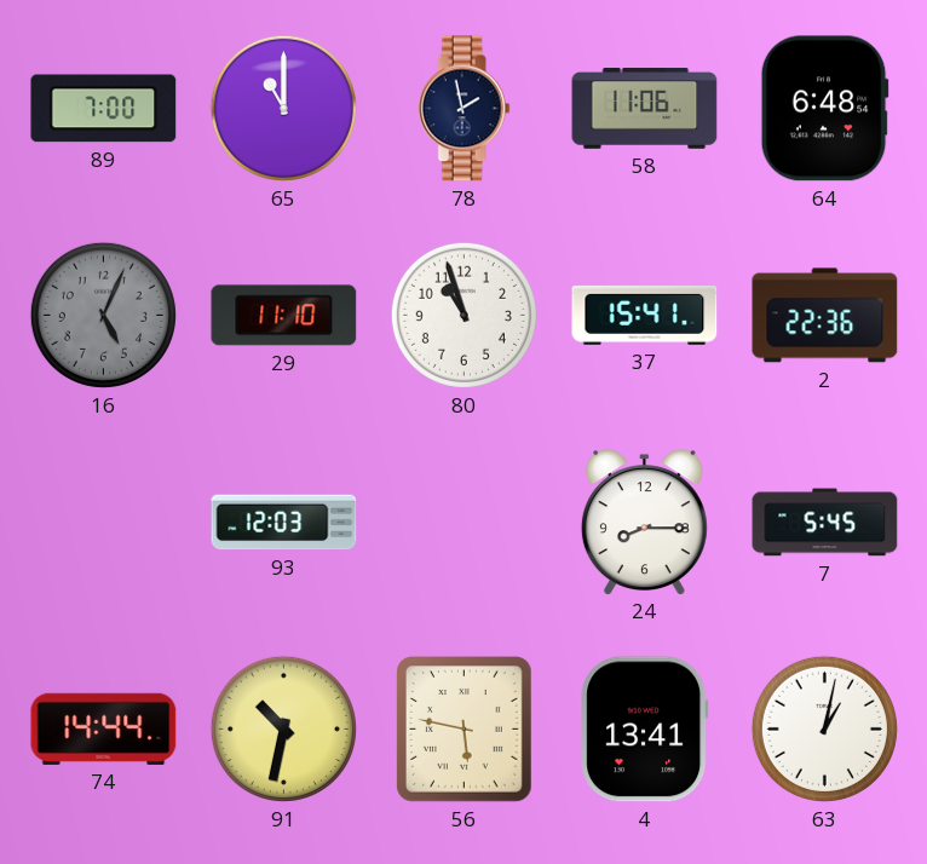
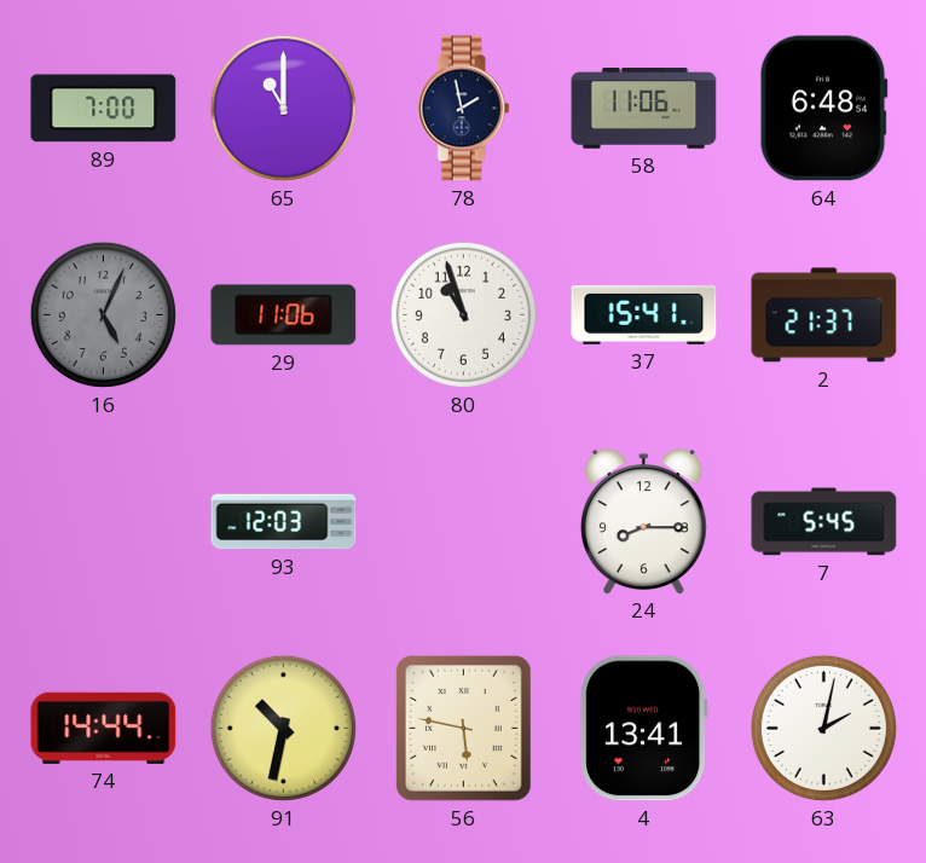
29: 11:10 -> 11:06
2: 22:36 -> 21:37
63: 1:02 -> 2:02
